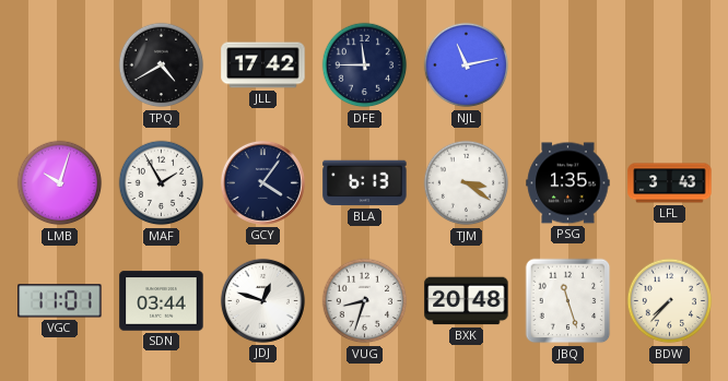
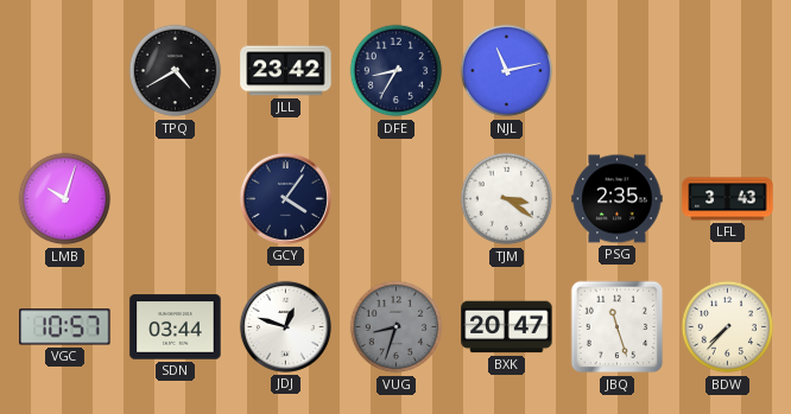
JLL: 17:42 -> 23:42
DFE: 11:45 -> 8:35
MAF: 1:55 -> none
BLA: 6:13 -> none
PSG: 1:35 -> 2:35
VGC: 11:01 -> 10:57
VUG dial: white -> grey
BXK: 20:48 -> 20:47
